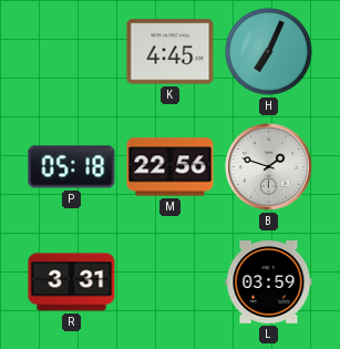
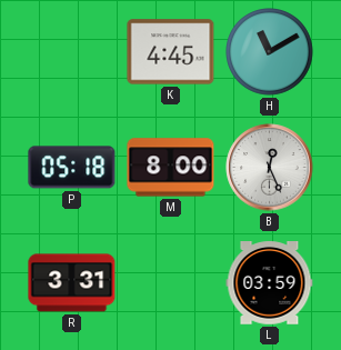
H: 7:04 -> 11:10
M: 22:56 -> 8:00
B: 1:48 -> 12:26
